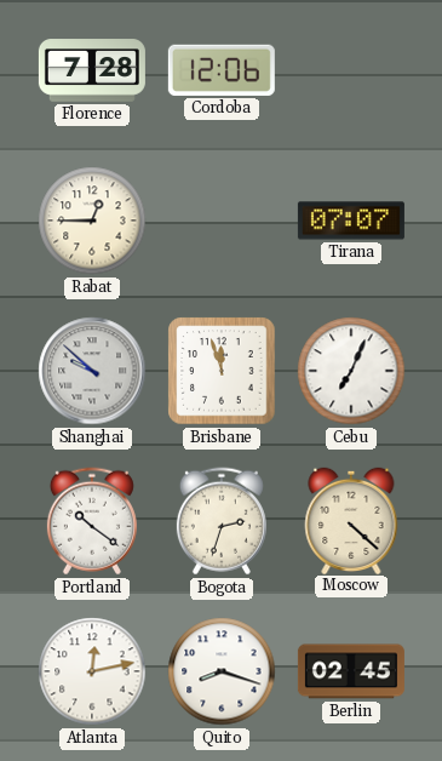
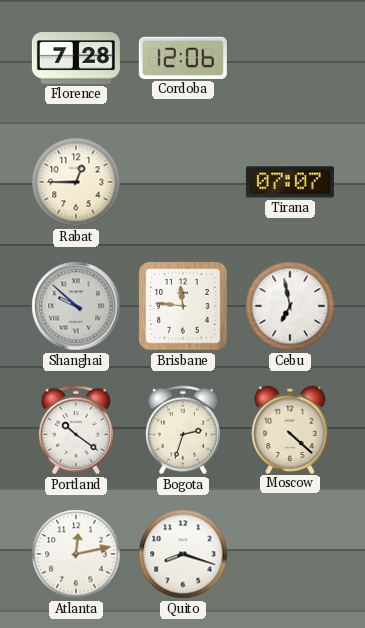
Brisbane: 11:57 -> 11:46
Cebu: 7:04 -> 6:58
Berlin: 02:45 -> none
